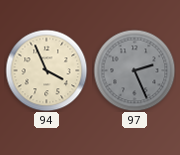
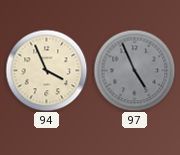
97: 2:26 -> 4:56
